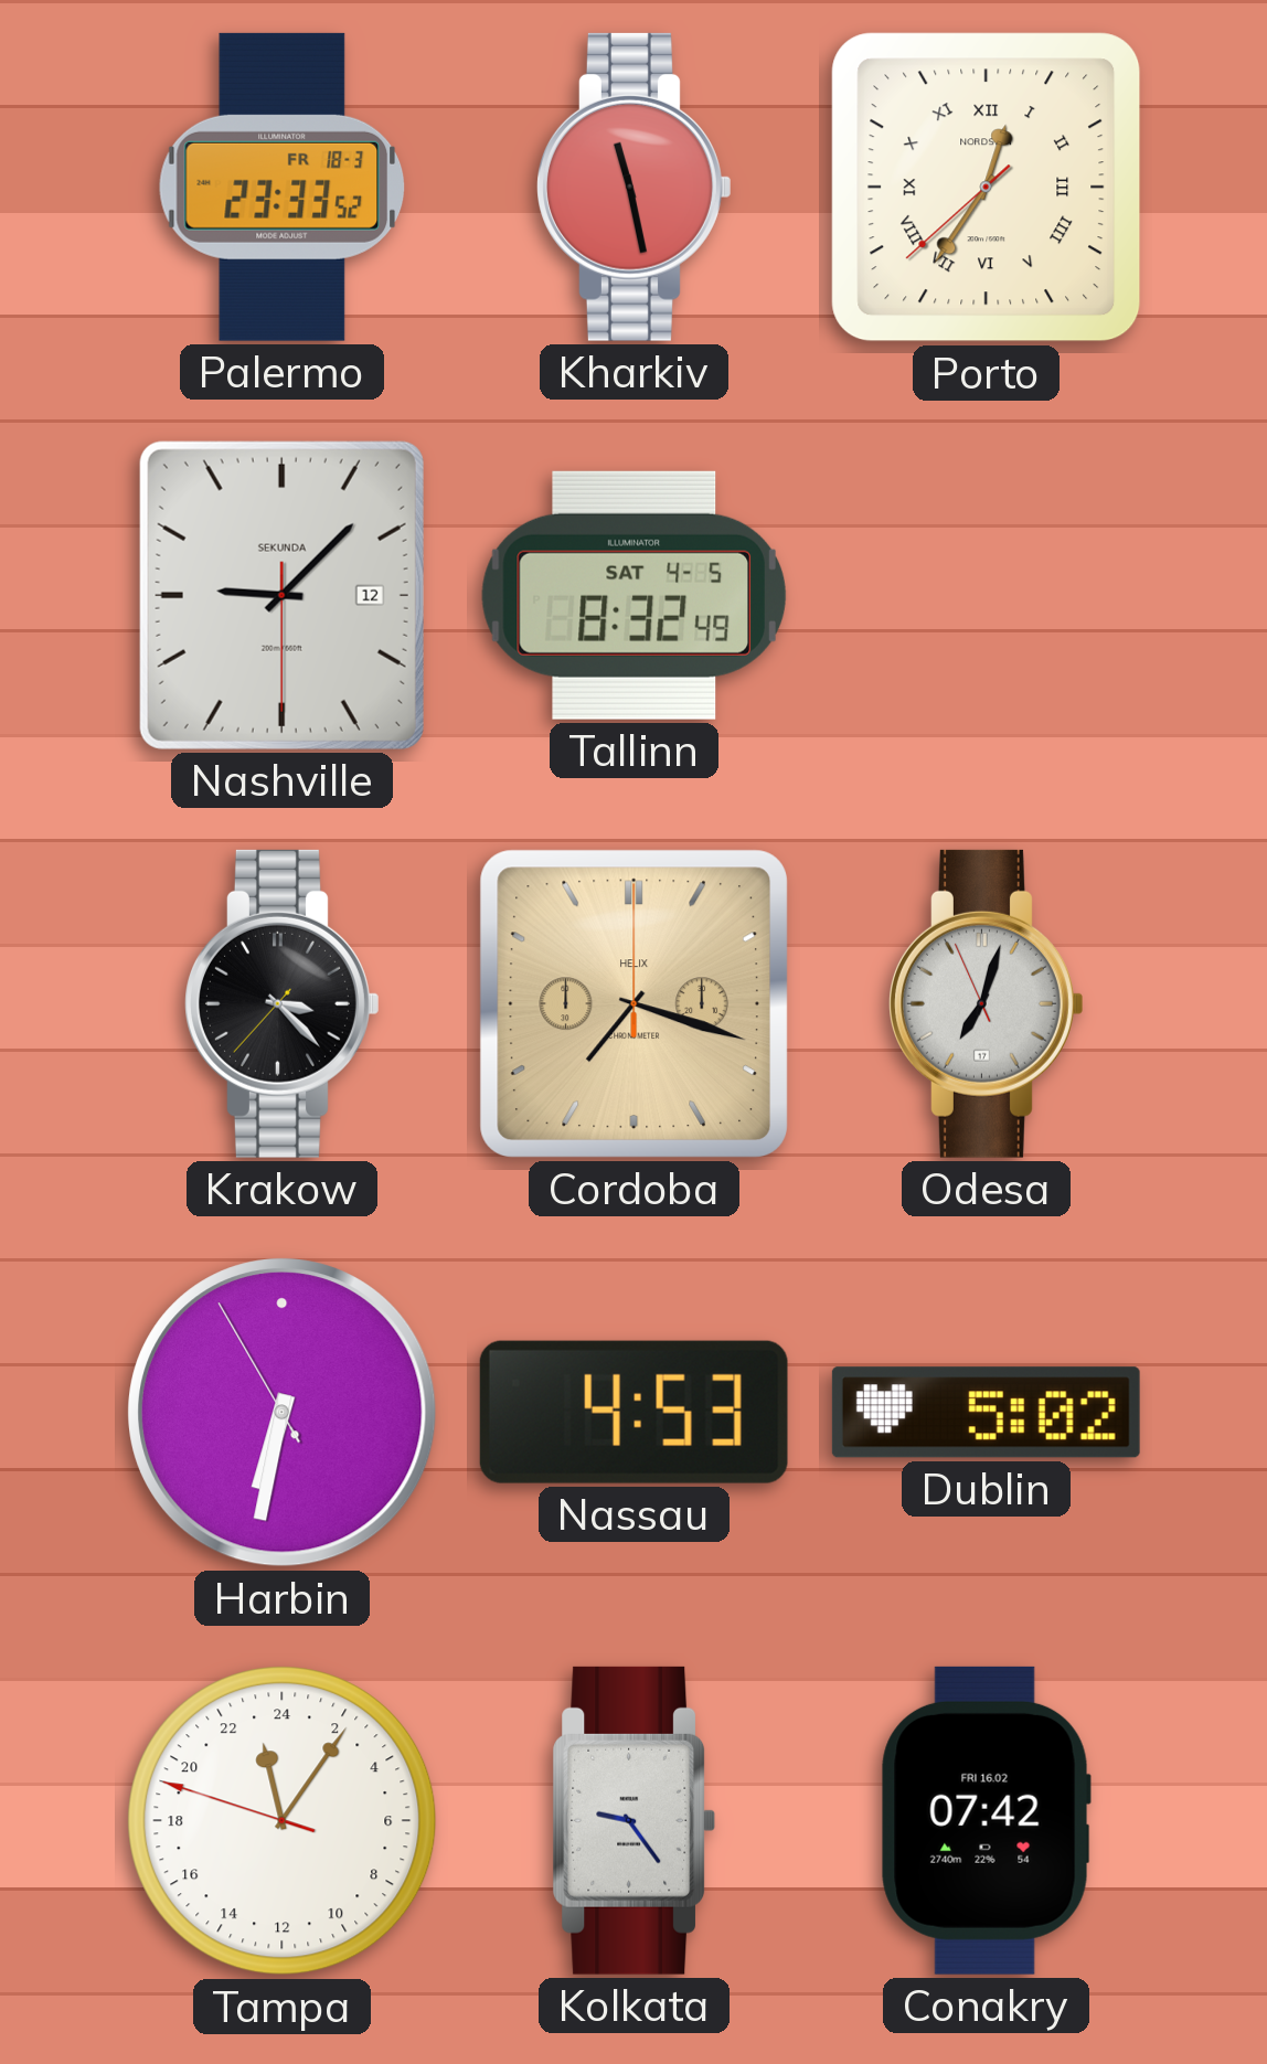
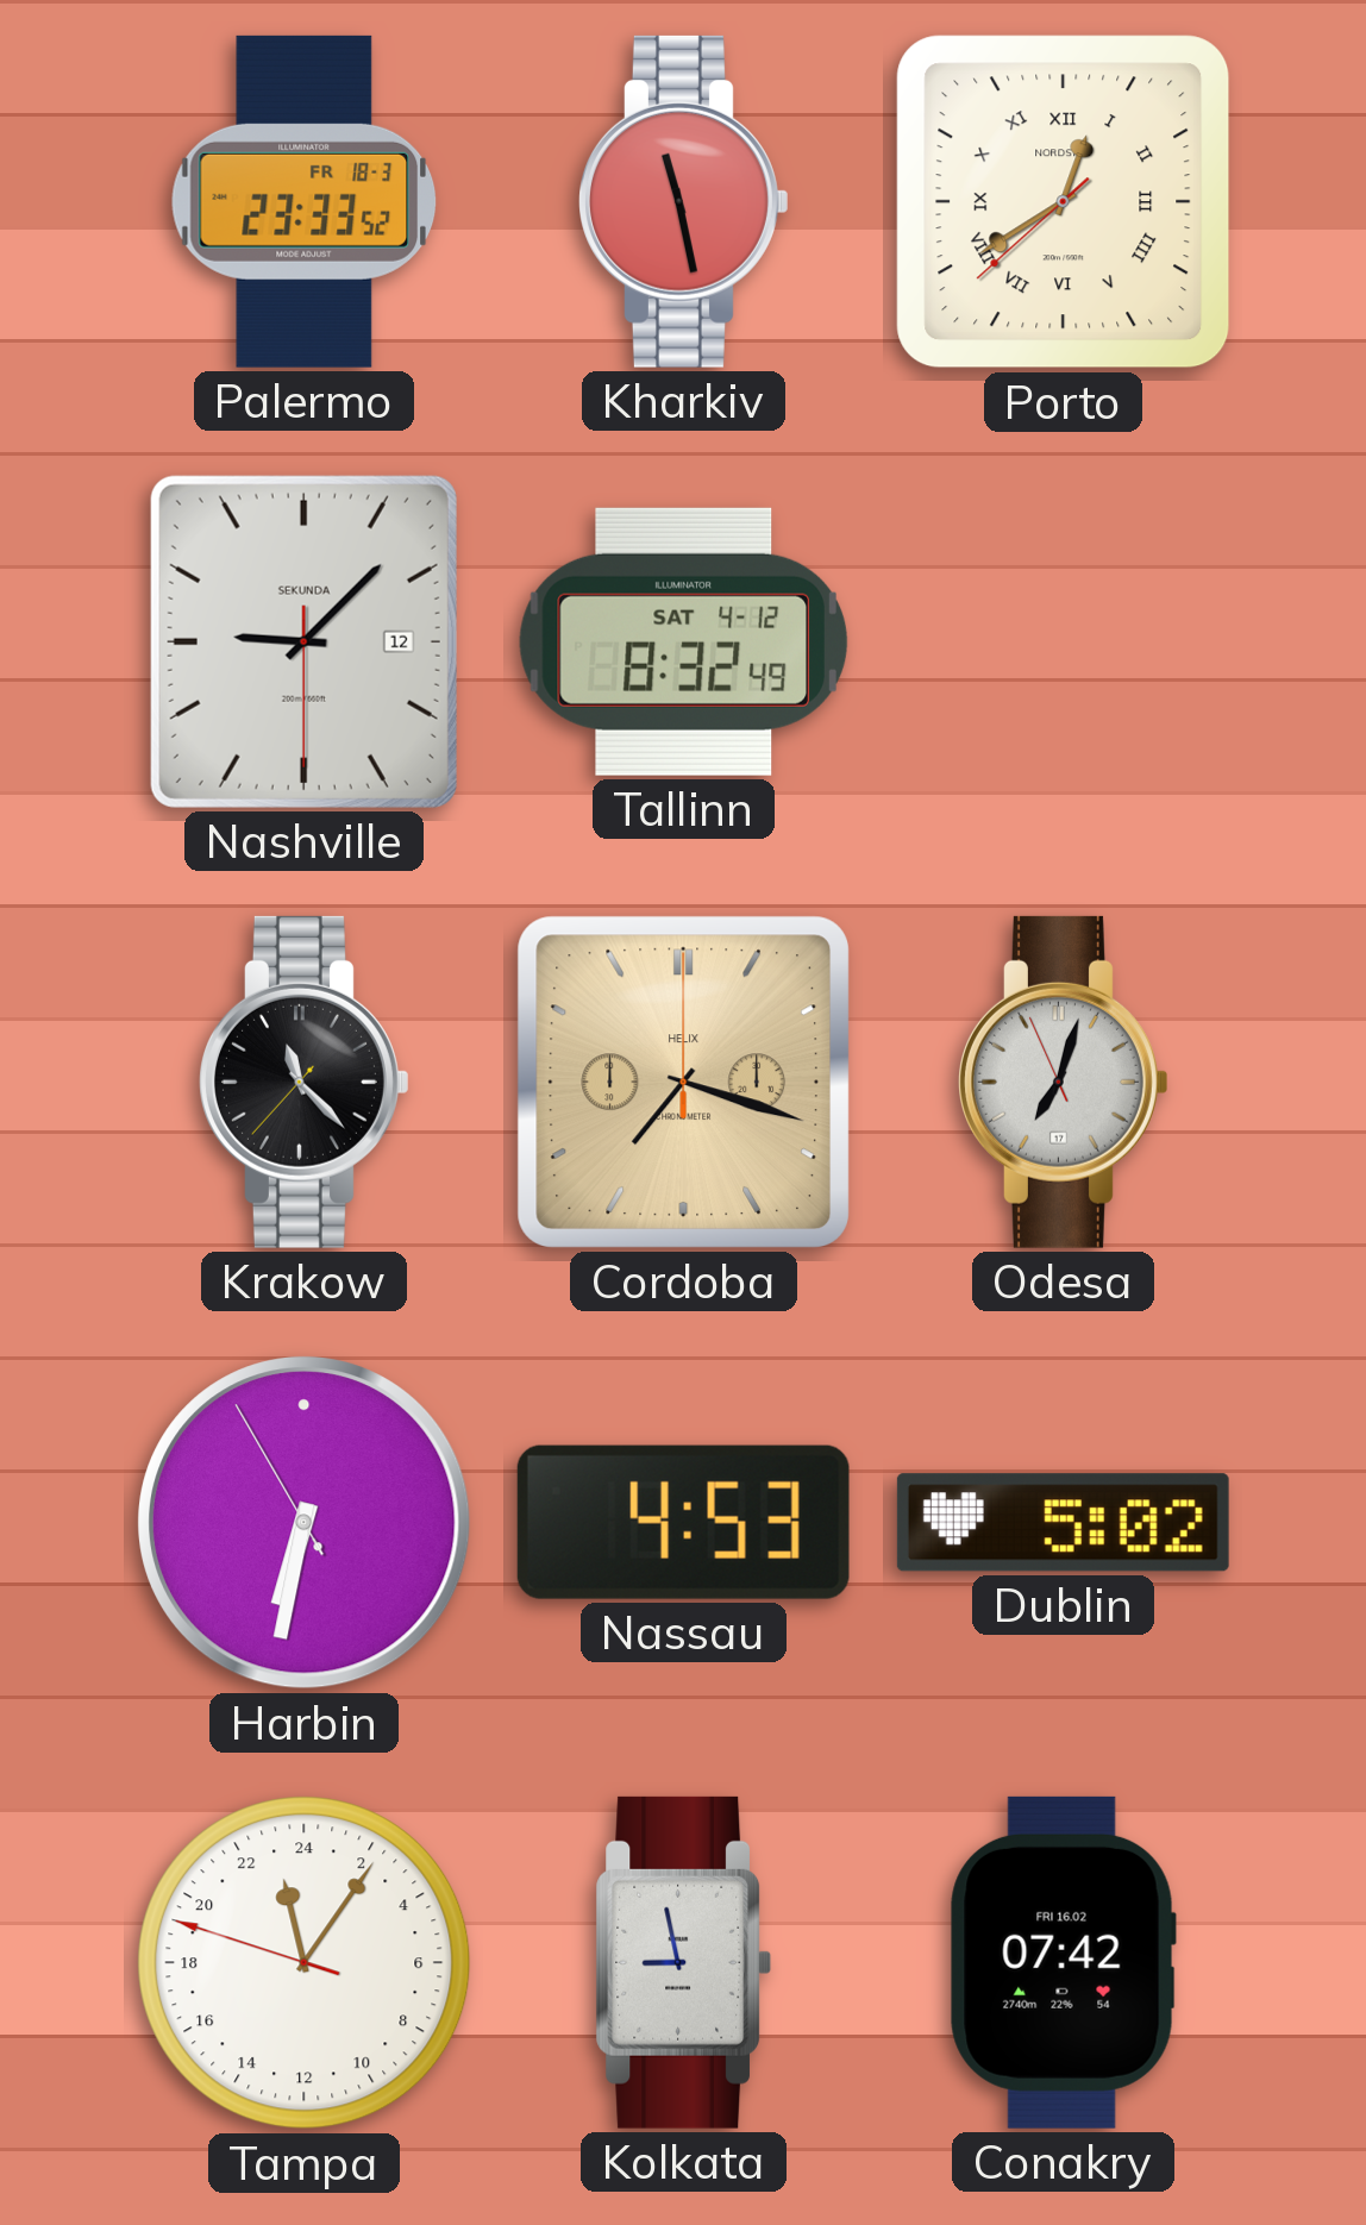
Porto: 12:35 -> 12:39
Tallinn date: SAT 4-5 -> SAT 4-12
Krakow: 3:22 -> 11:22
Kolkata: 9:24 -> 8:58
